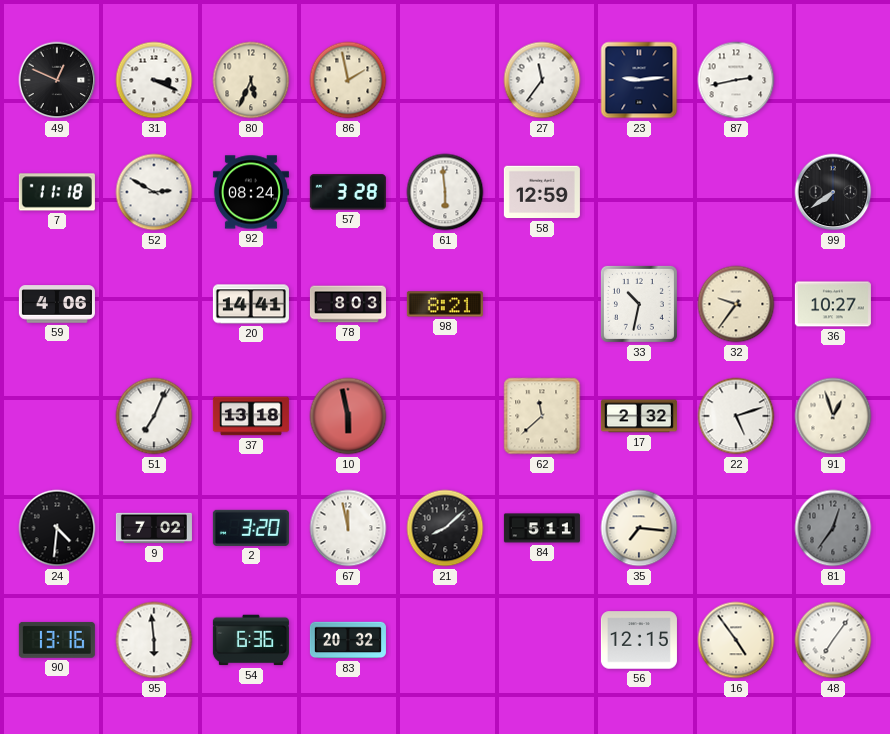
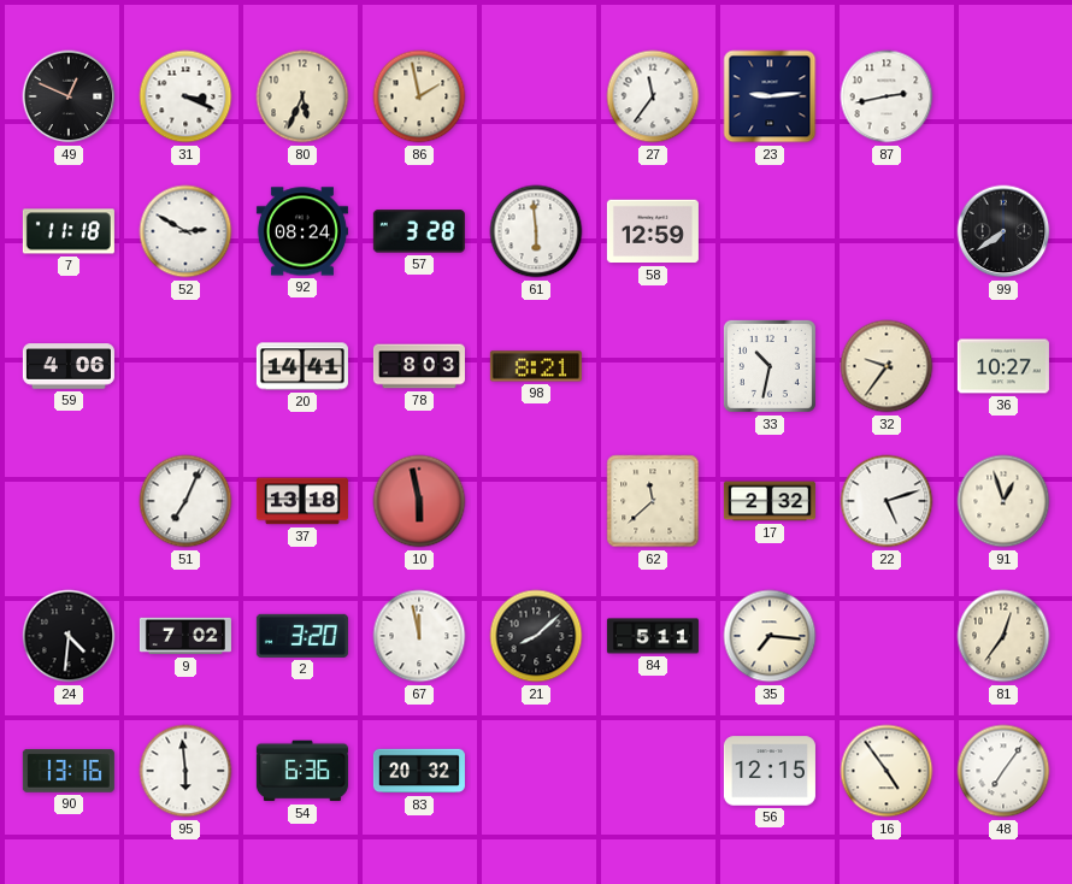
81 dial: grey -> cream
